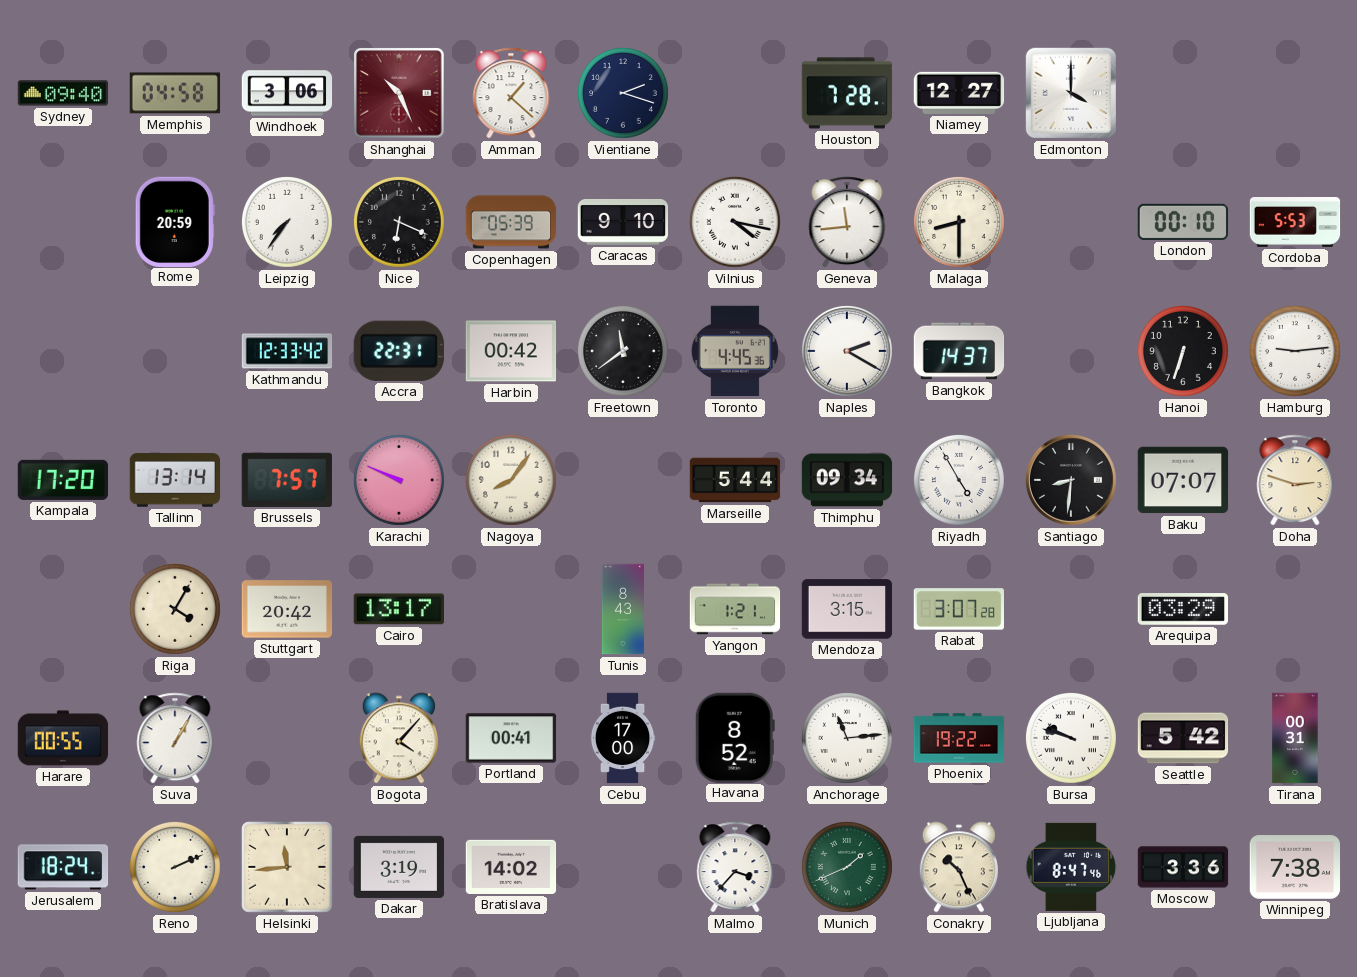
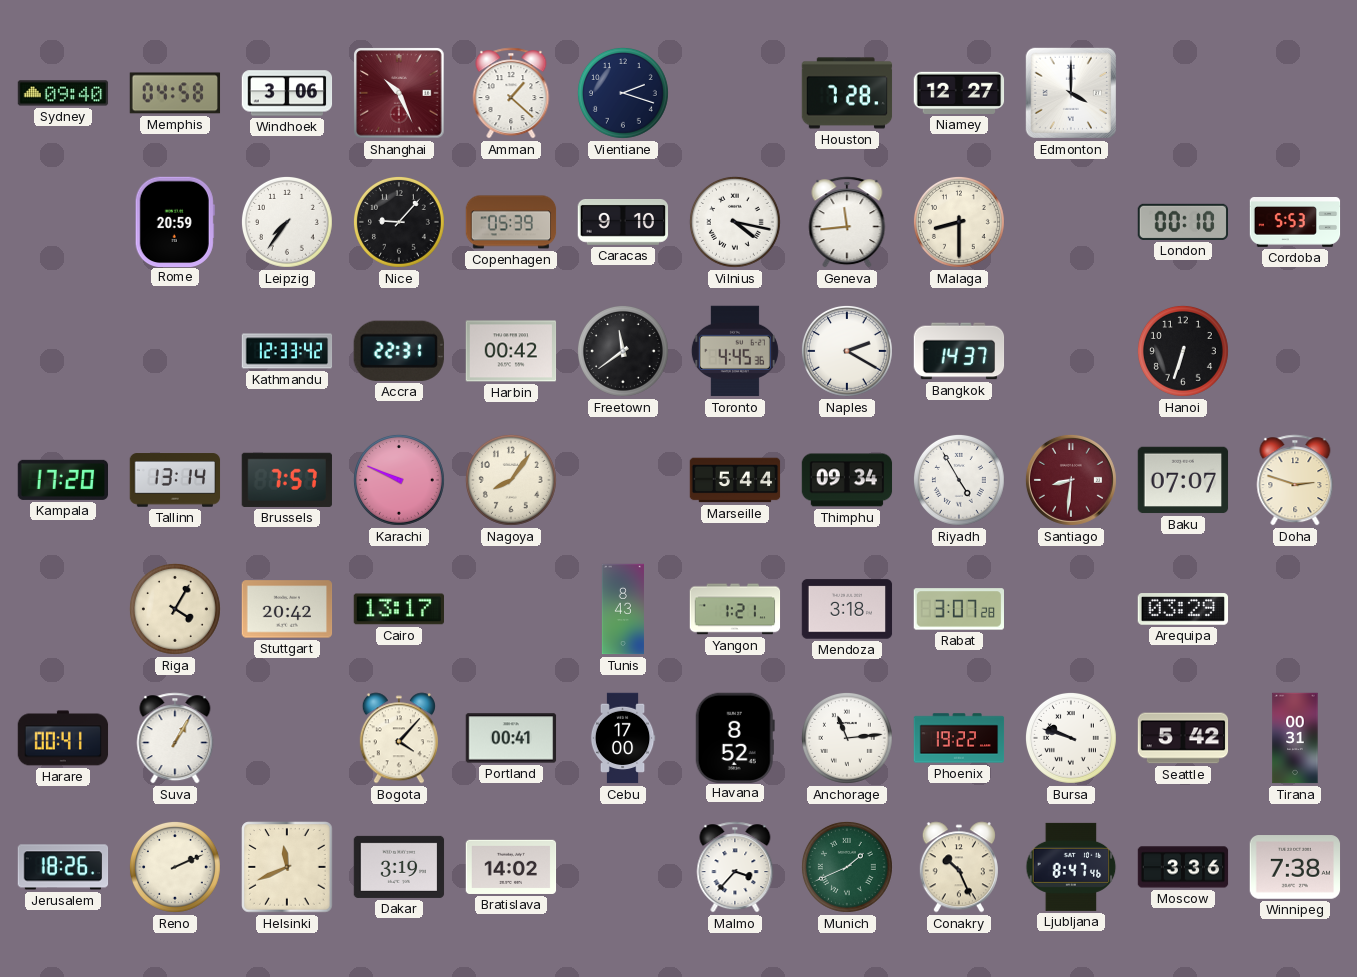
Nice: 6:19 -> 9:07
Hamburg: 9:14 -> none
Santiago dial: black -> burgundy
Mendoza: 3:15 -> 3:18
Harare: 00:55 -> 00:41
Jerusalem: 18:24 -> 18:26
Helsinki: 11:44 -> 11:41
